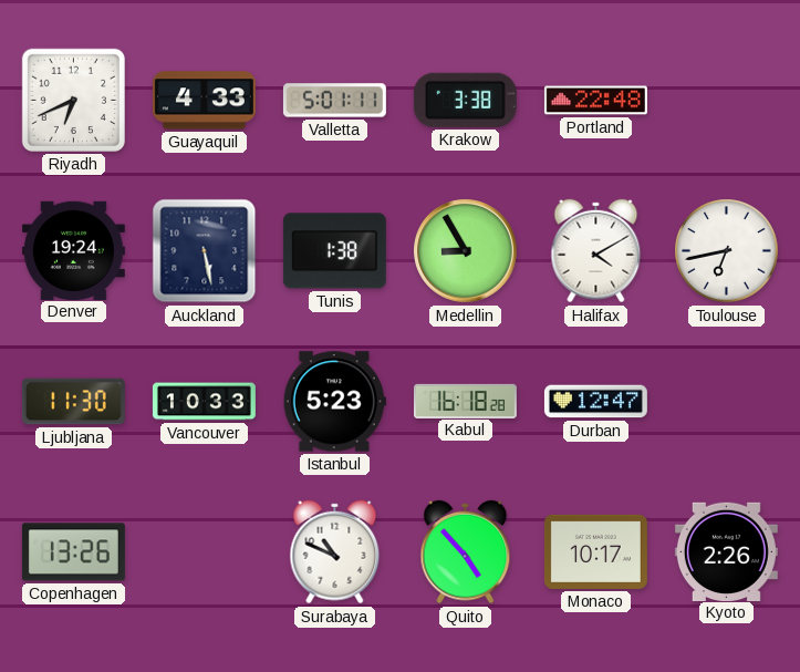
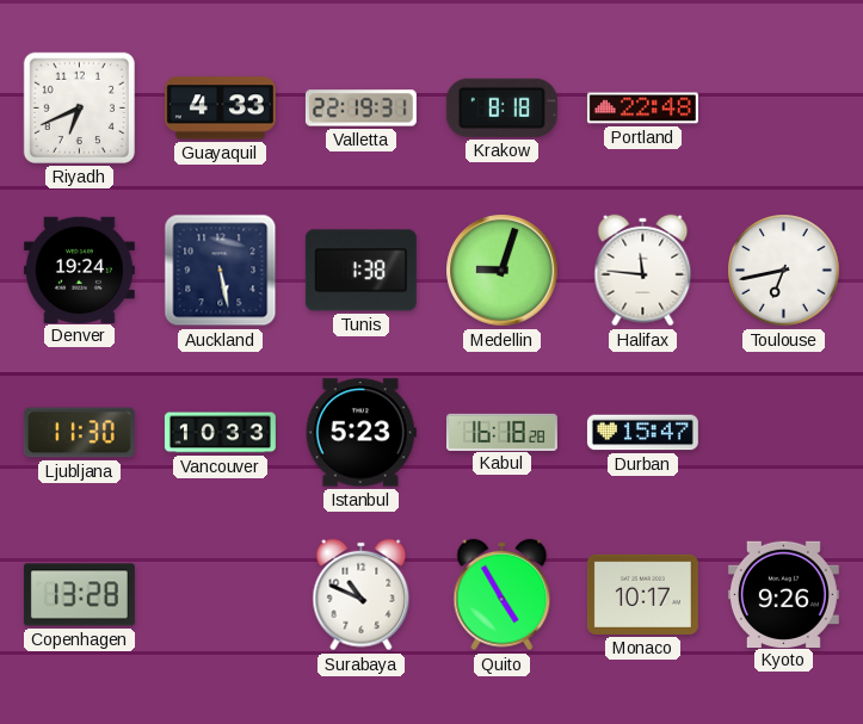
Valletta: 5:01 -> 22:19
Krakow: 3:38 -> 8:18
Medellin: 8:55 -> 9:03
Halifax: 4:10 -> 11:46
Durban: 12:47 -> 15:47
Copenhagen: 13:26 -> 13:28
Quito: 4:53 -> 4:55
Kyoto: 2:26 -> 9:26
